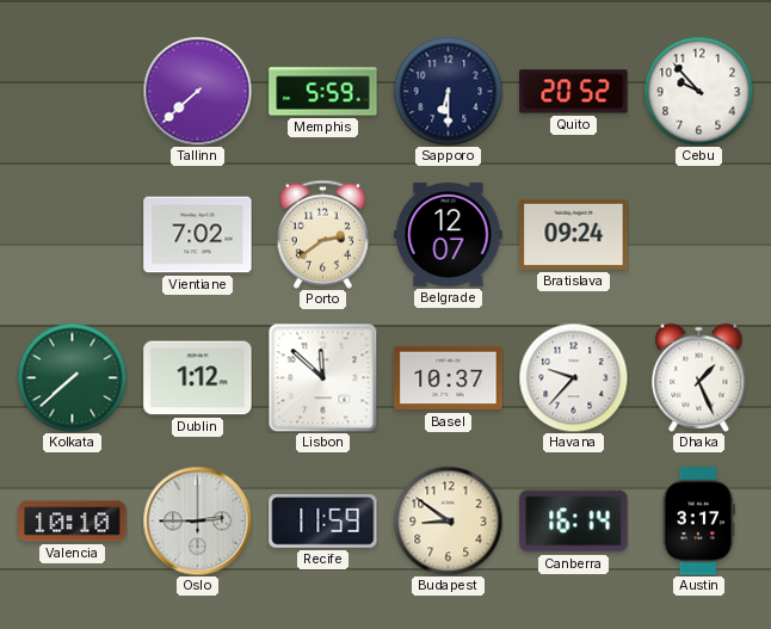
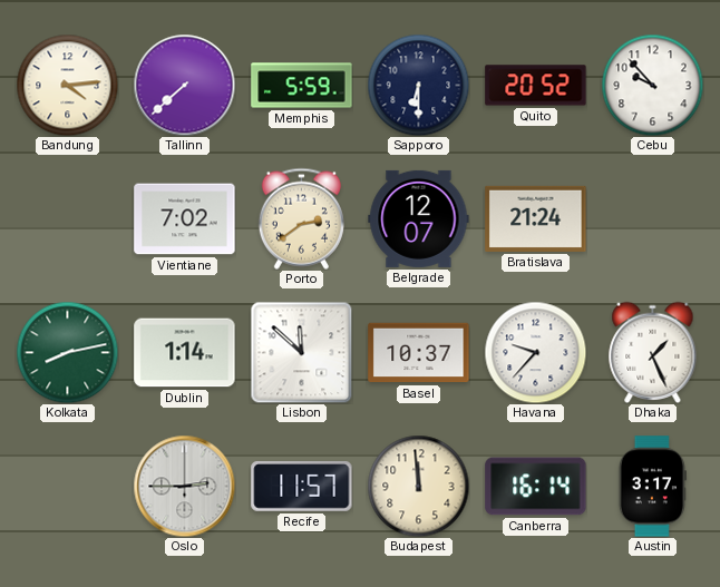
Bandung: none -> 4:14
Bratislava: 09:24 -> 21:24
Kolkata: 7:38 -> 8:13
Dublin: 1:12 -> 1:14
Valencia: 10:10 -> none
Recife: 11:59 -> 11:57
Budapest: 8:51 -> 11:59
